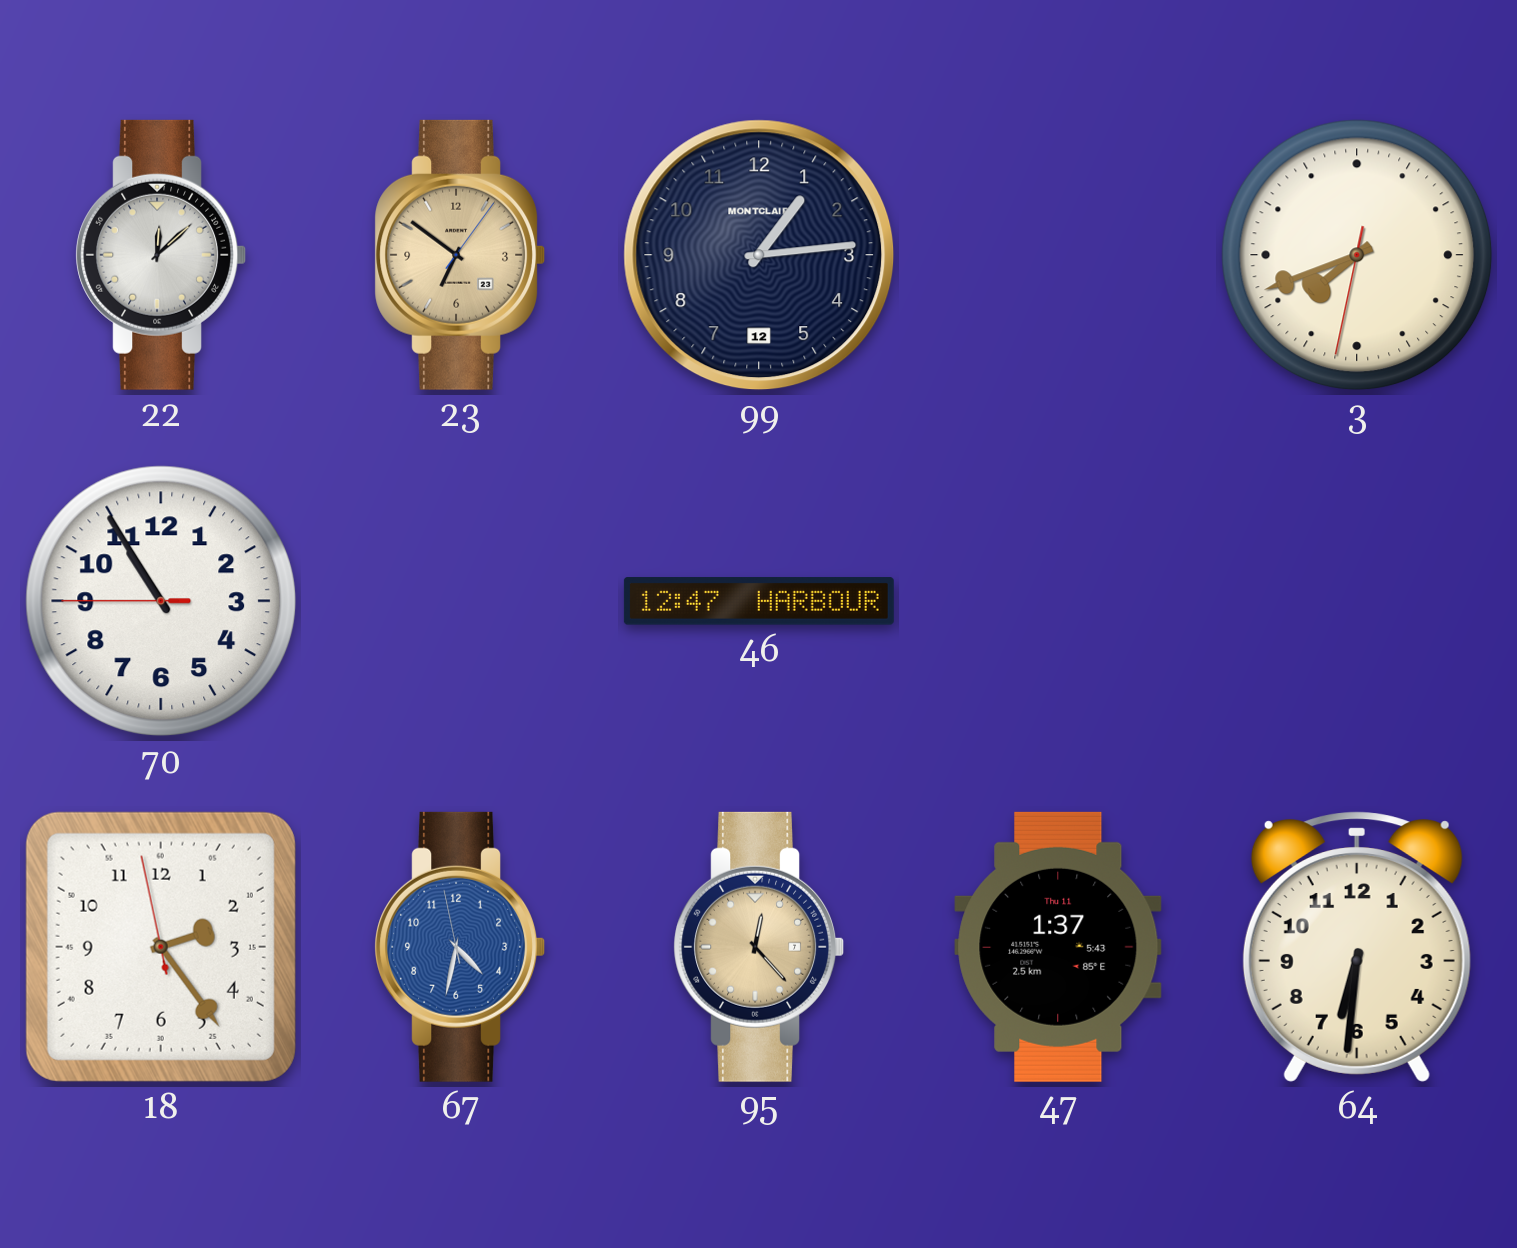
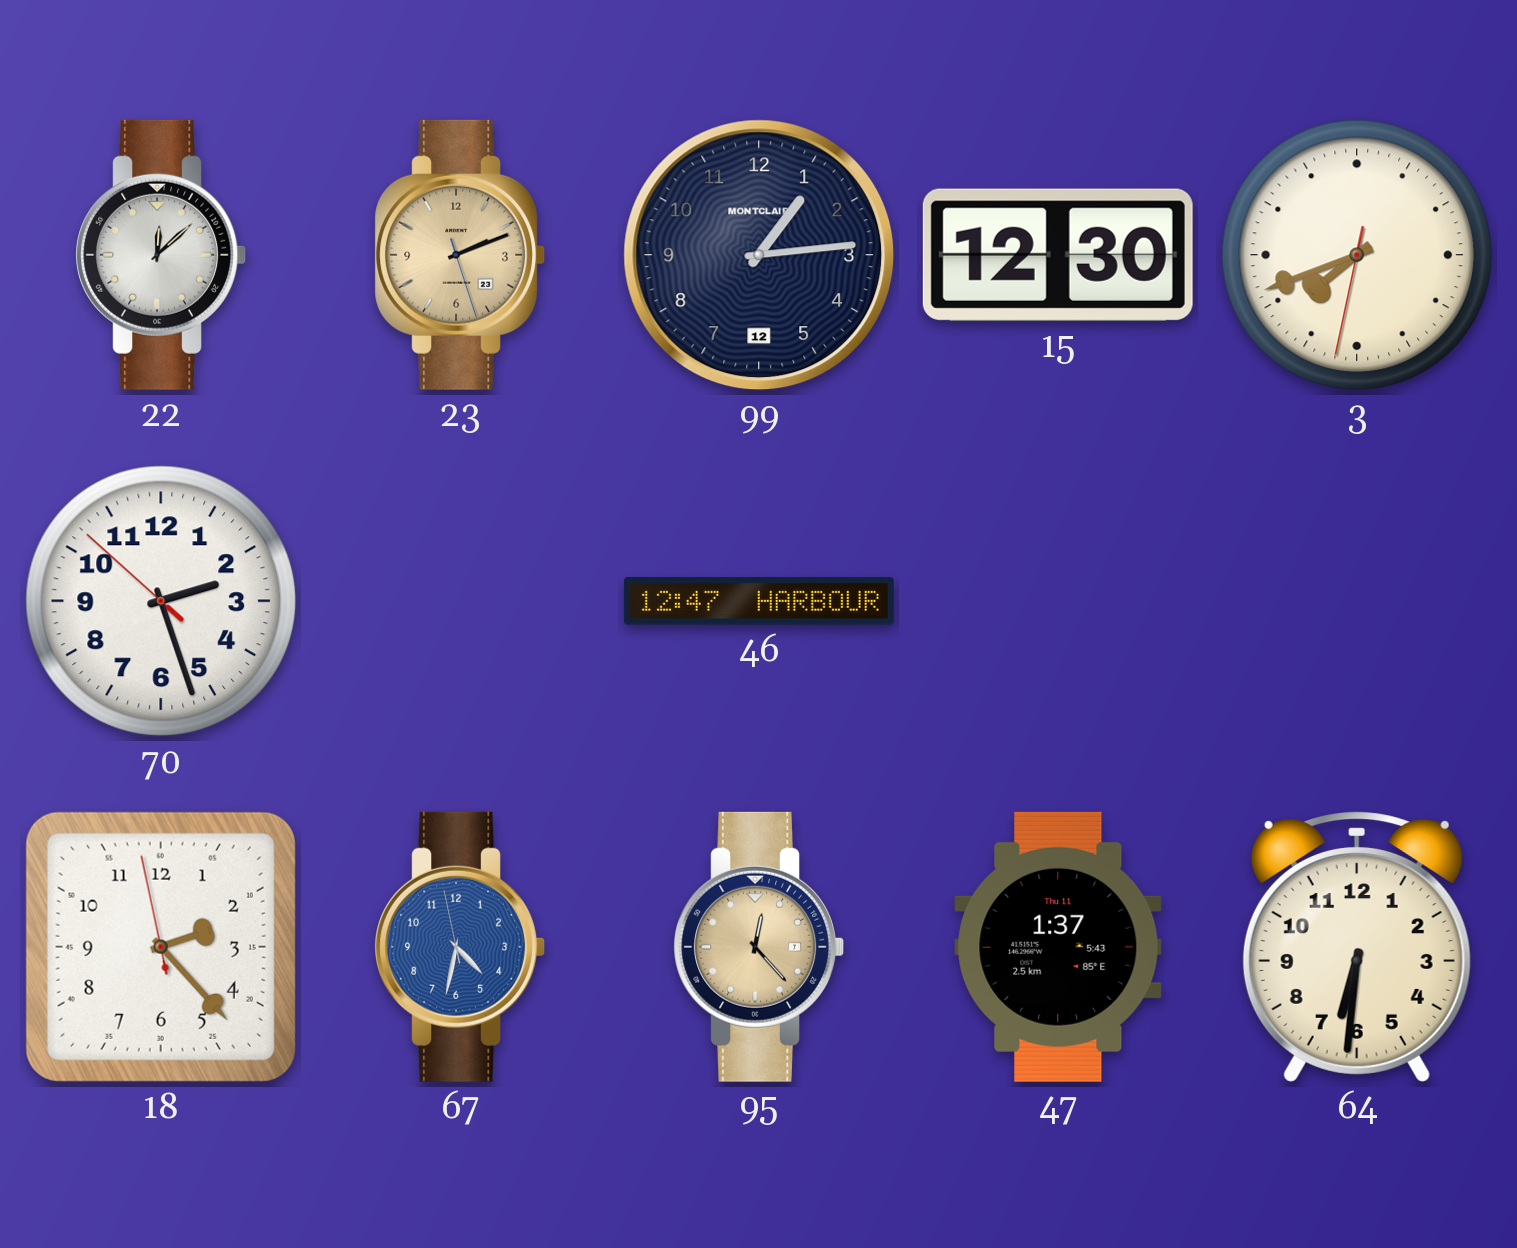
23: 6:51 -> 2:11
15: none -> 12:30
70: 10:54 -> 2:26
18: 2:23 -> 2:22
